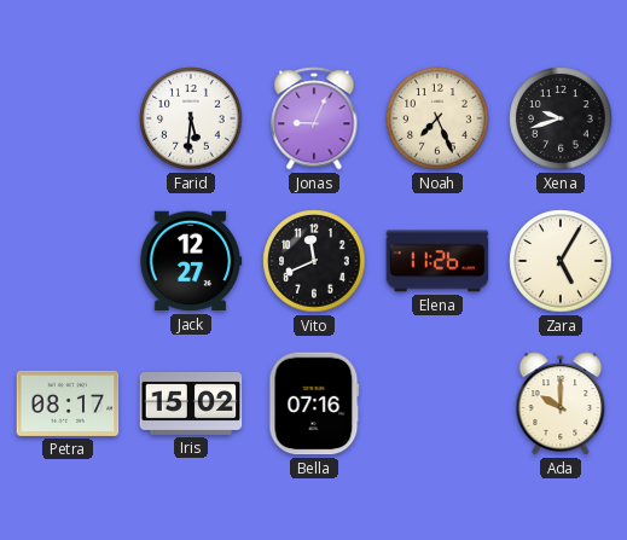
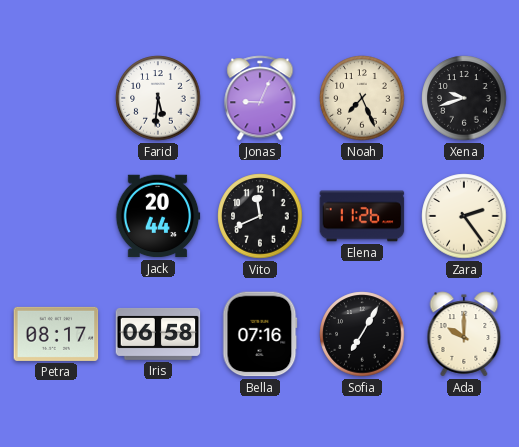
Jack: 12:27 -> 20:44
Zara: 5:05 -> 2:24
Iris: 15:02 -> 06:58
Sofia: none -> 7:05
